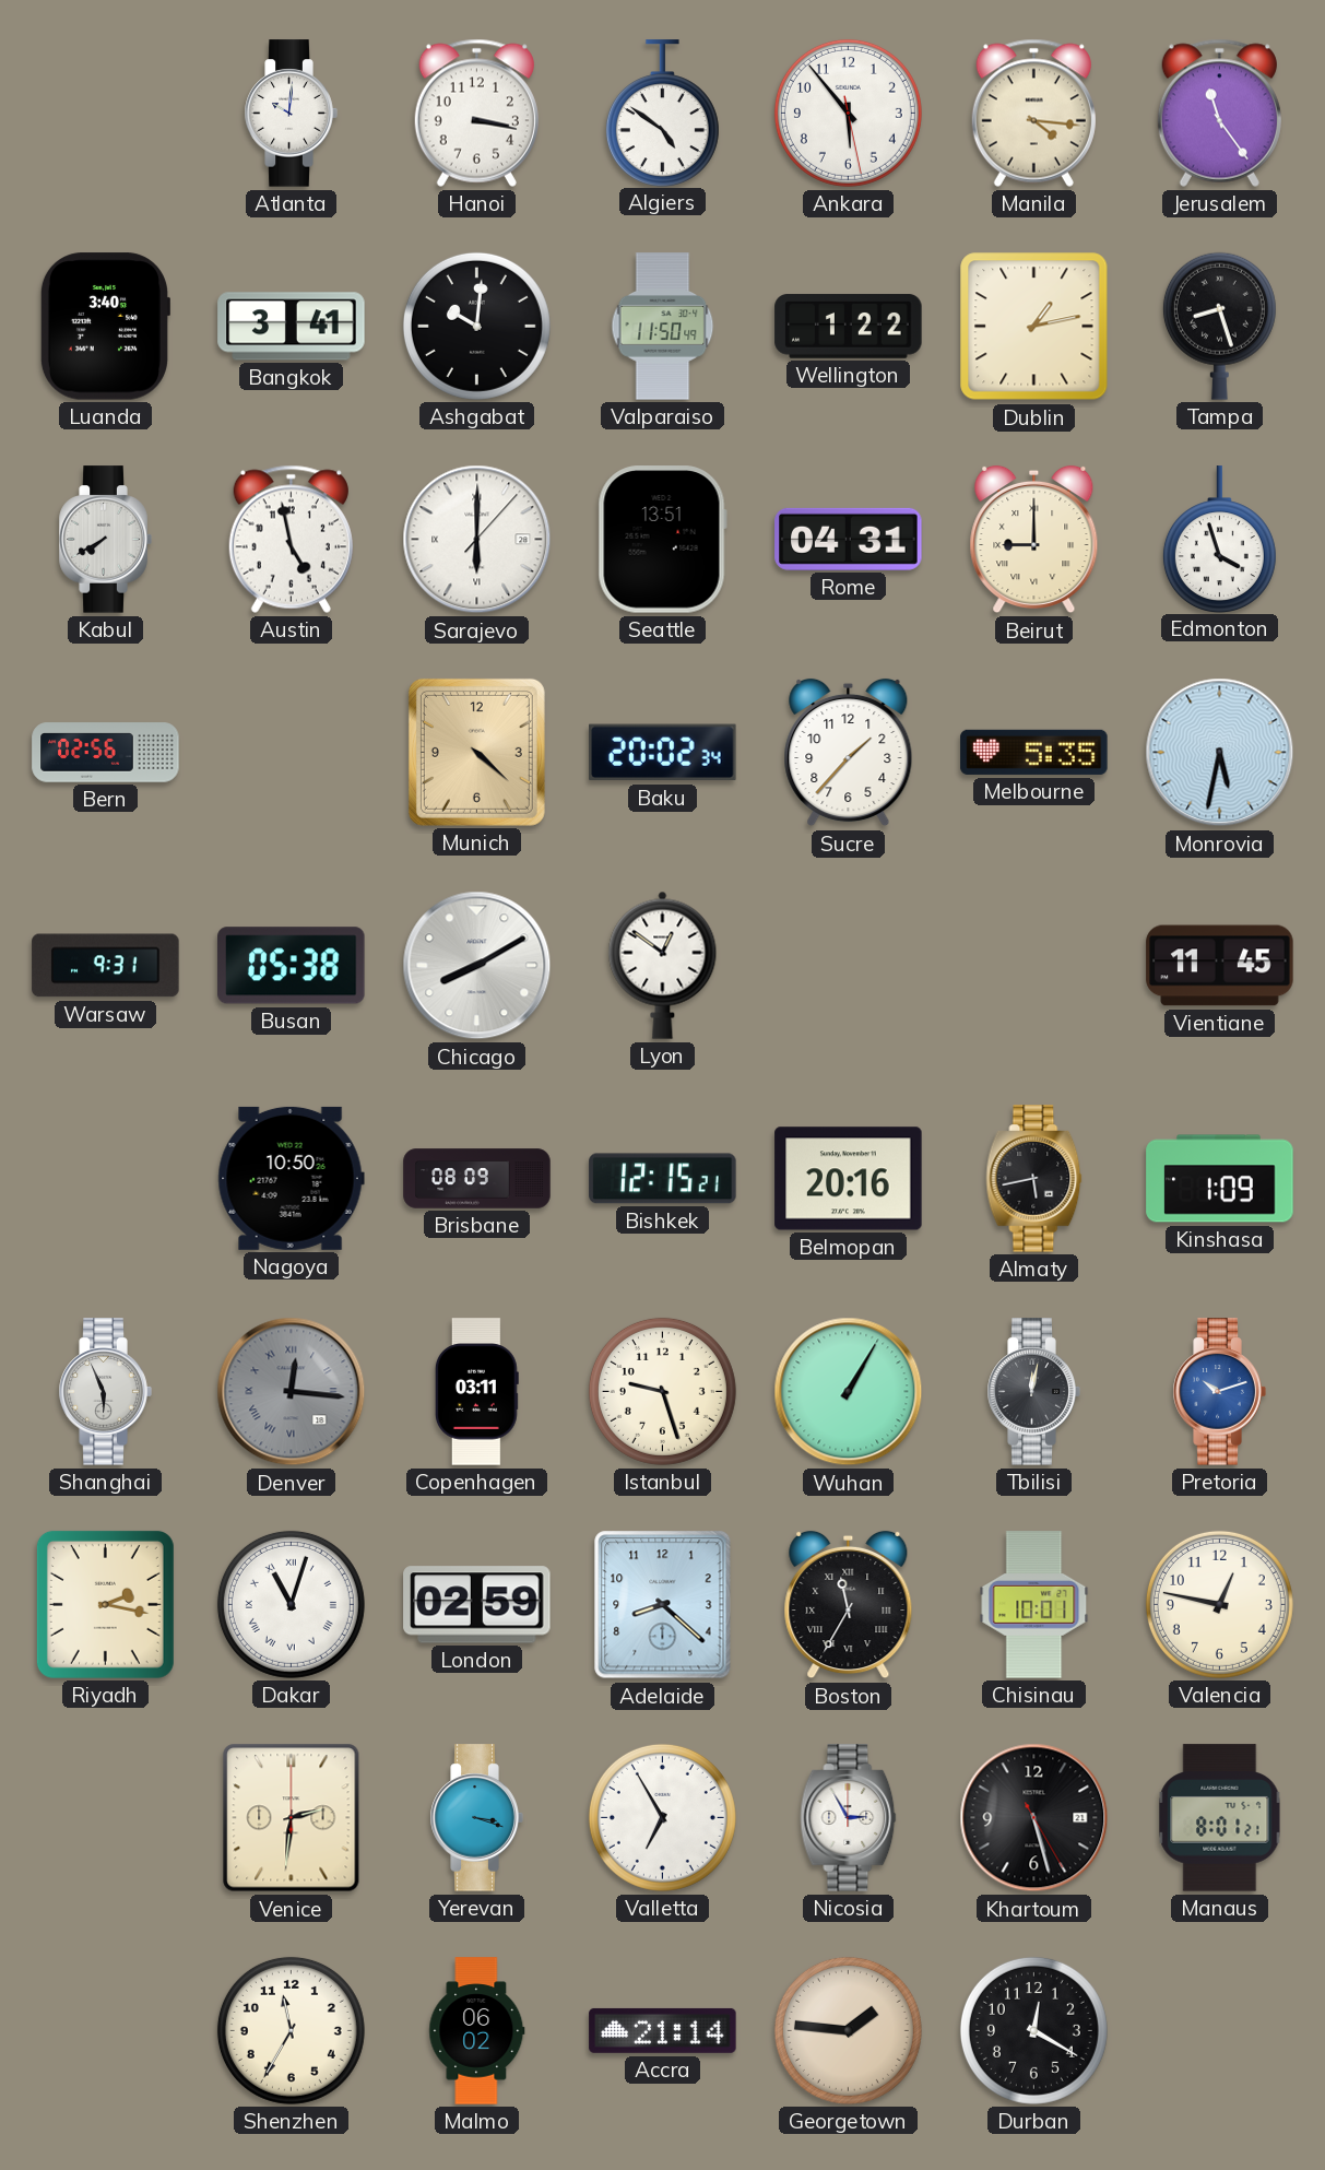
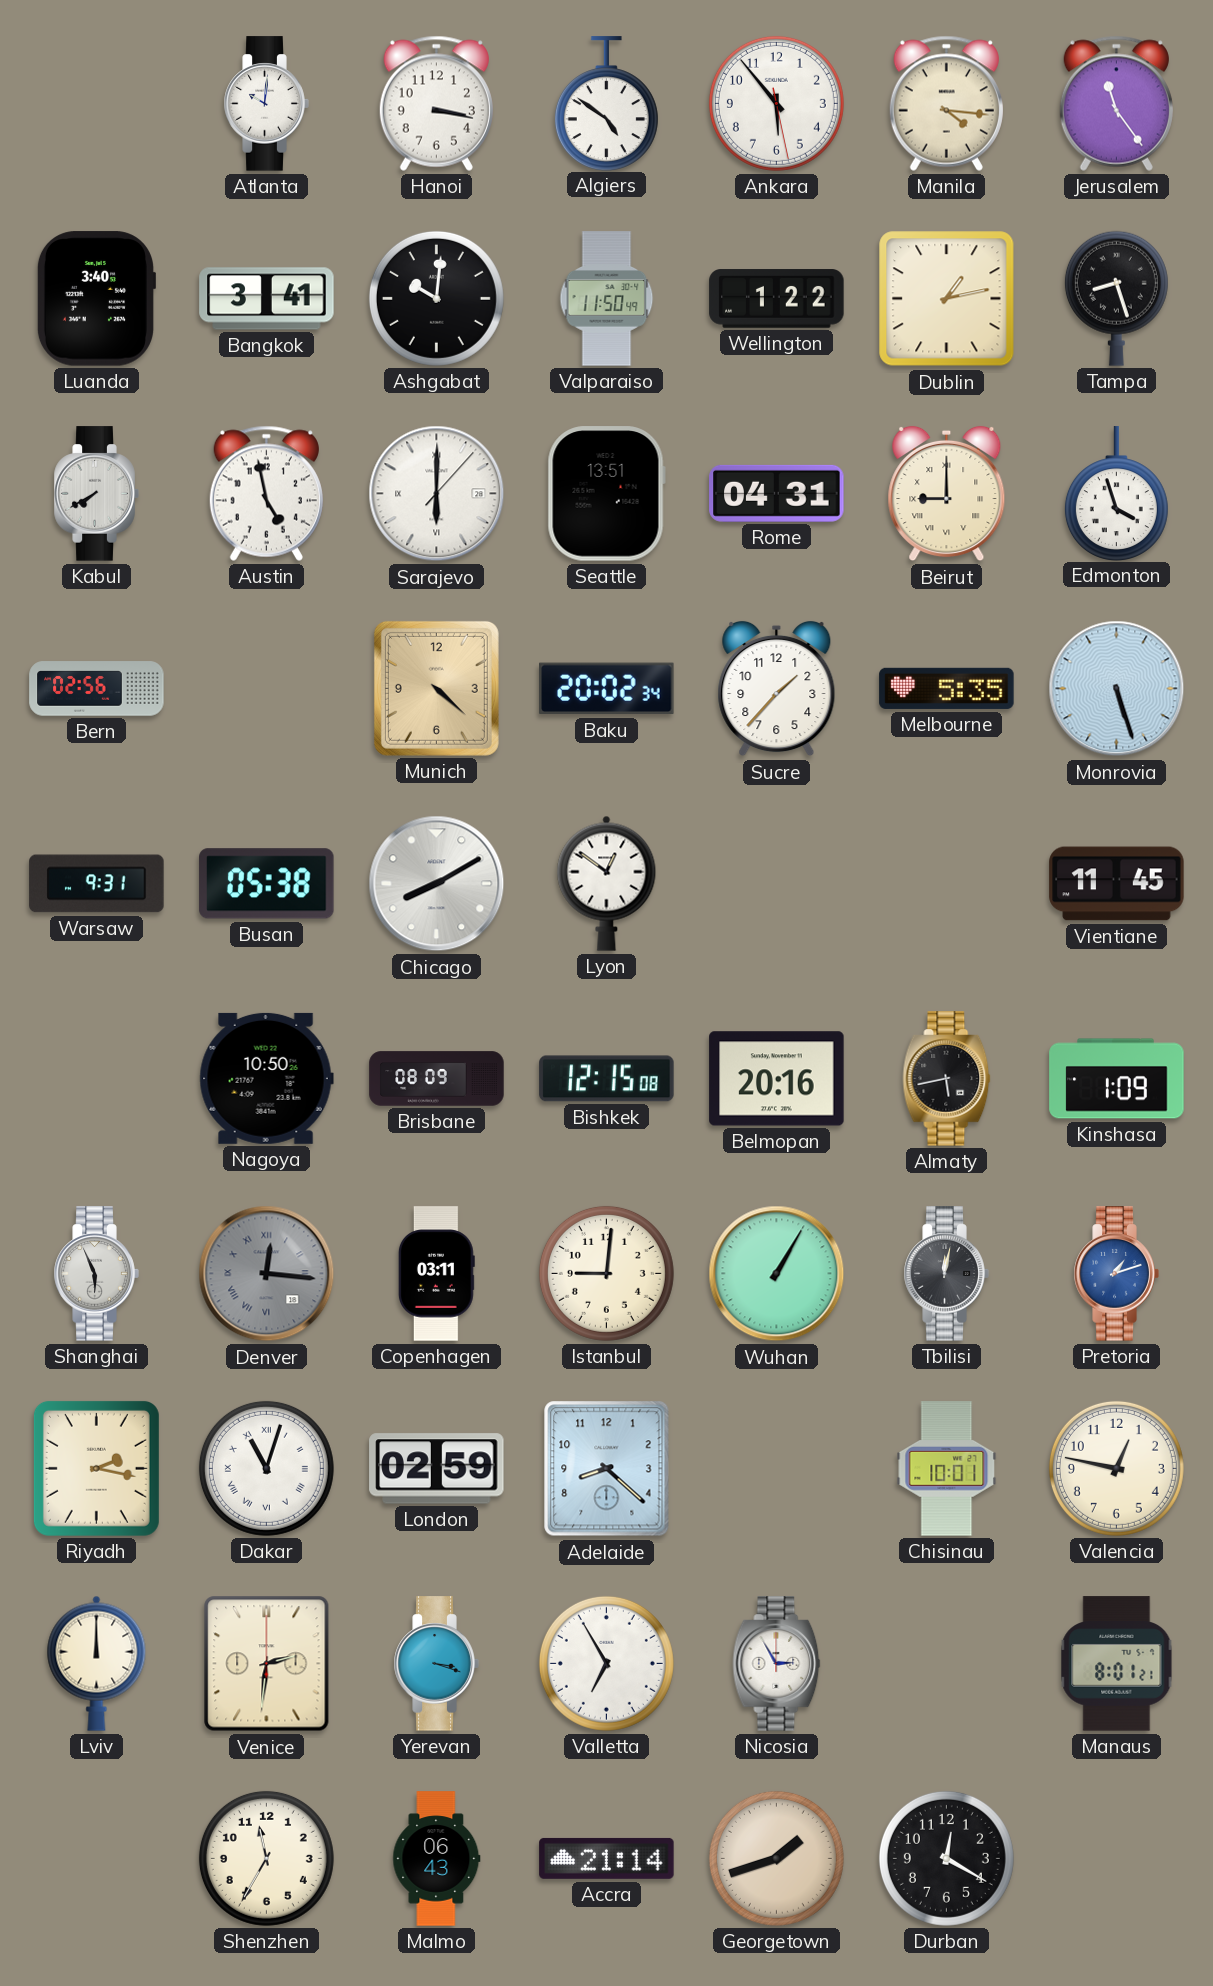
Monrovia: 5:32 -> 5:27
Bishkek: 12:15:21 -> 12:15:08
Istanbul: 9:27 -> 9:01
Pretoria: 10:12 -> 1:12
Boston: 11:35 -> none
Lviv: none -> 12:00
Khartoum: 5:27 -> none
Malmo: 06:02 -> 06:43
Georgetown: 1:46 -> 1:42
